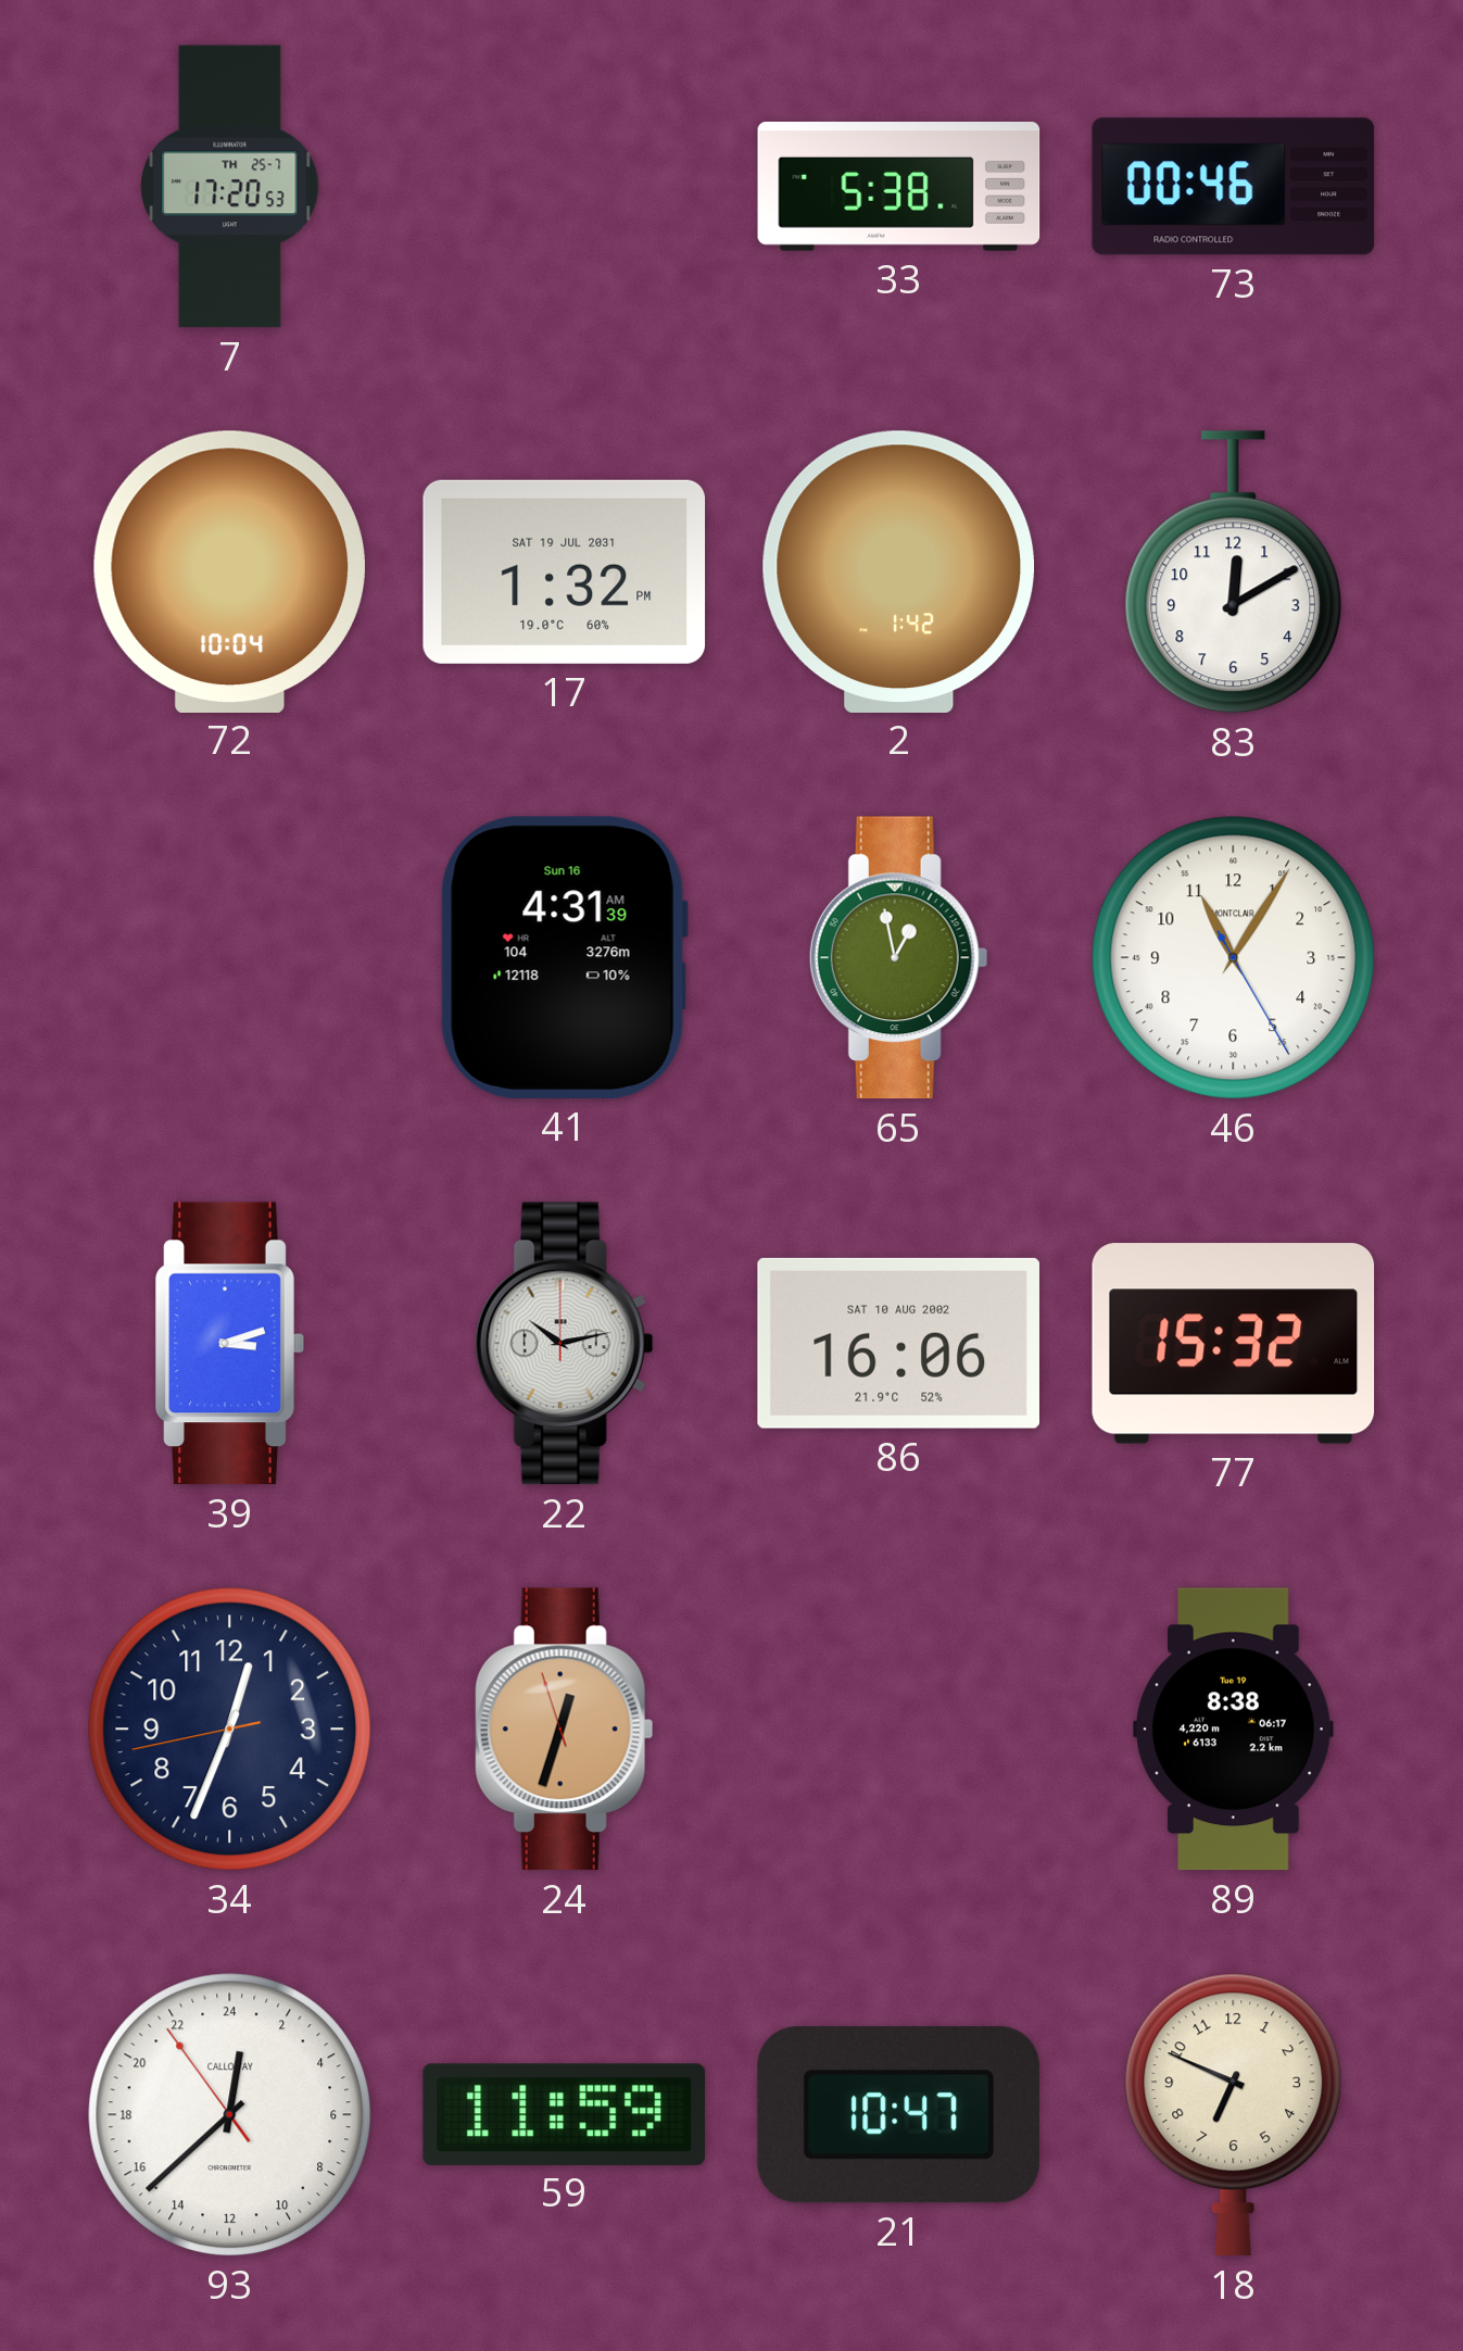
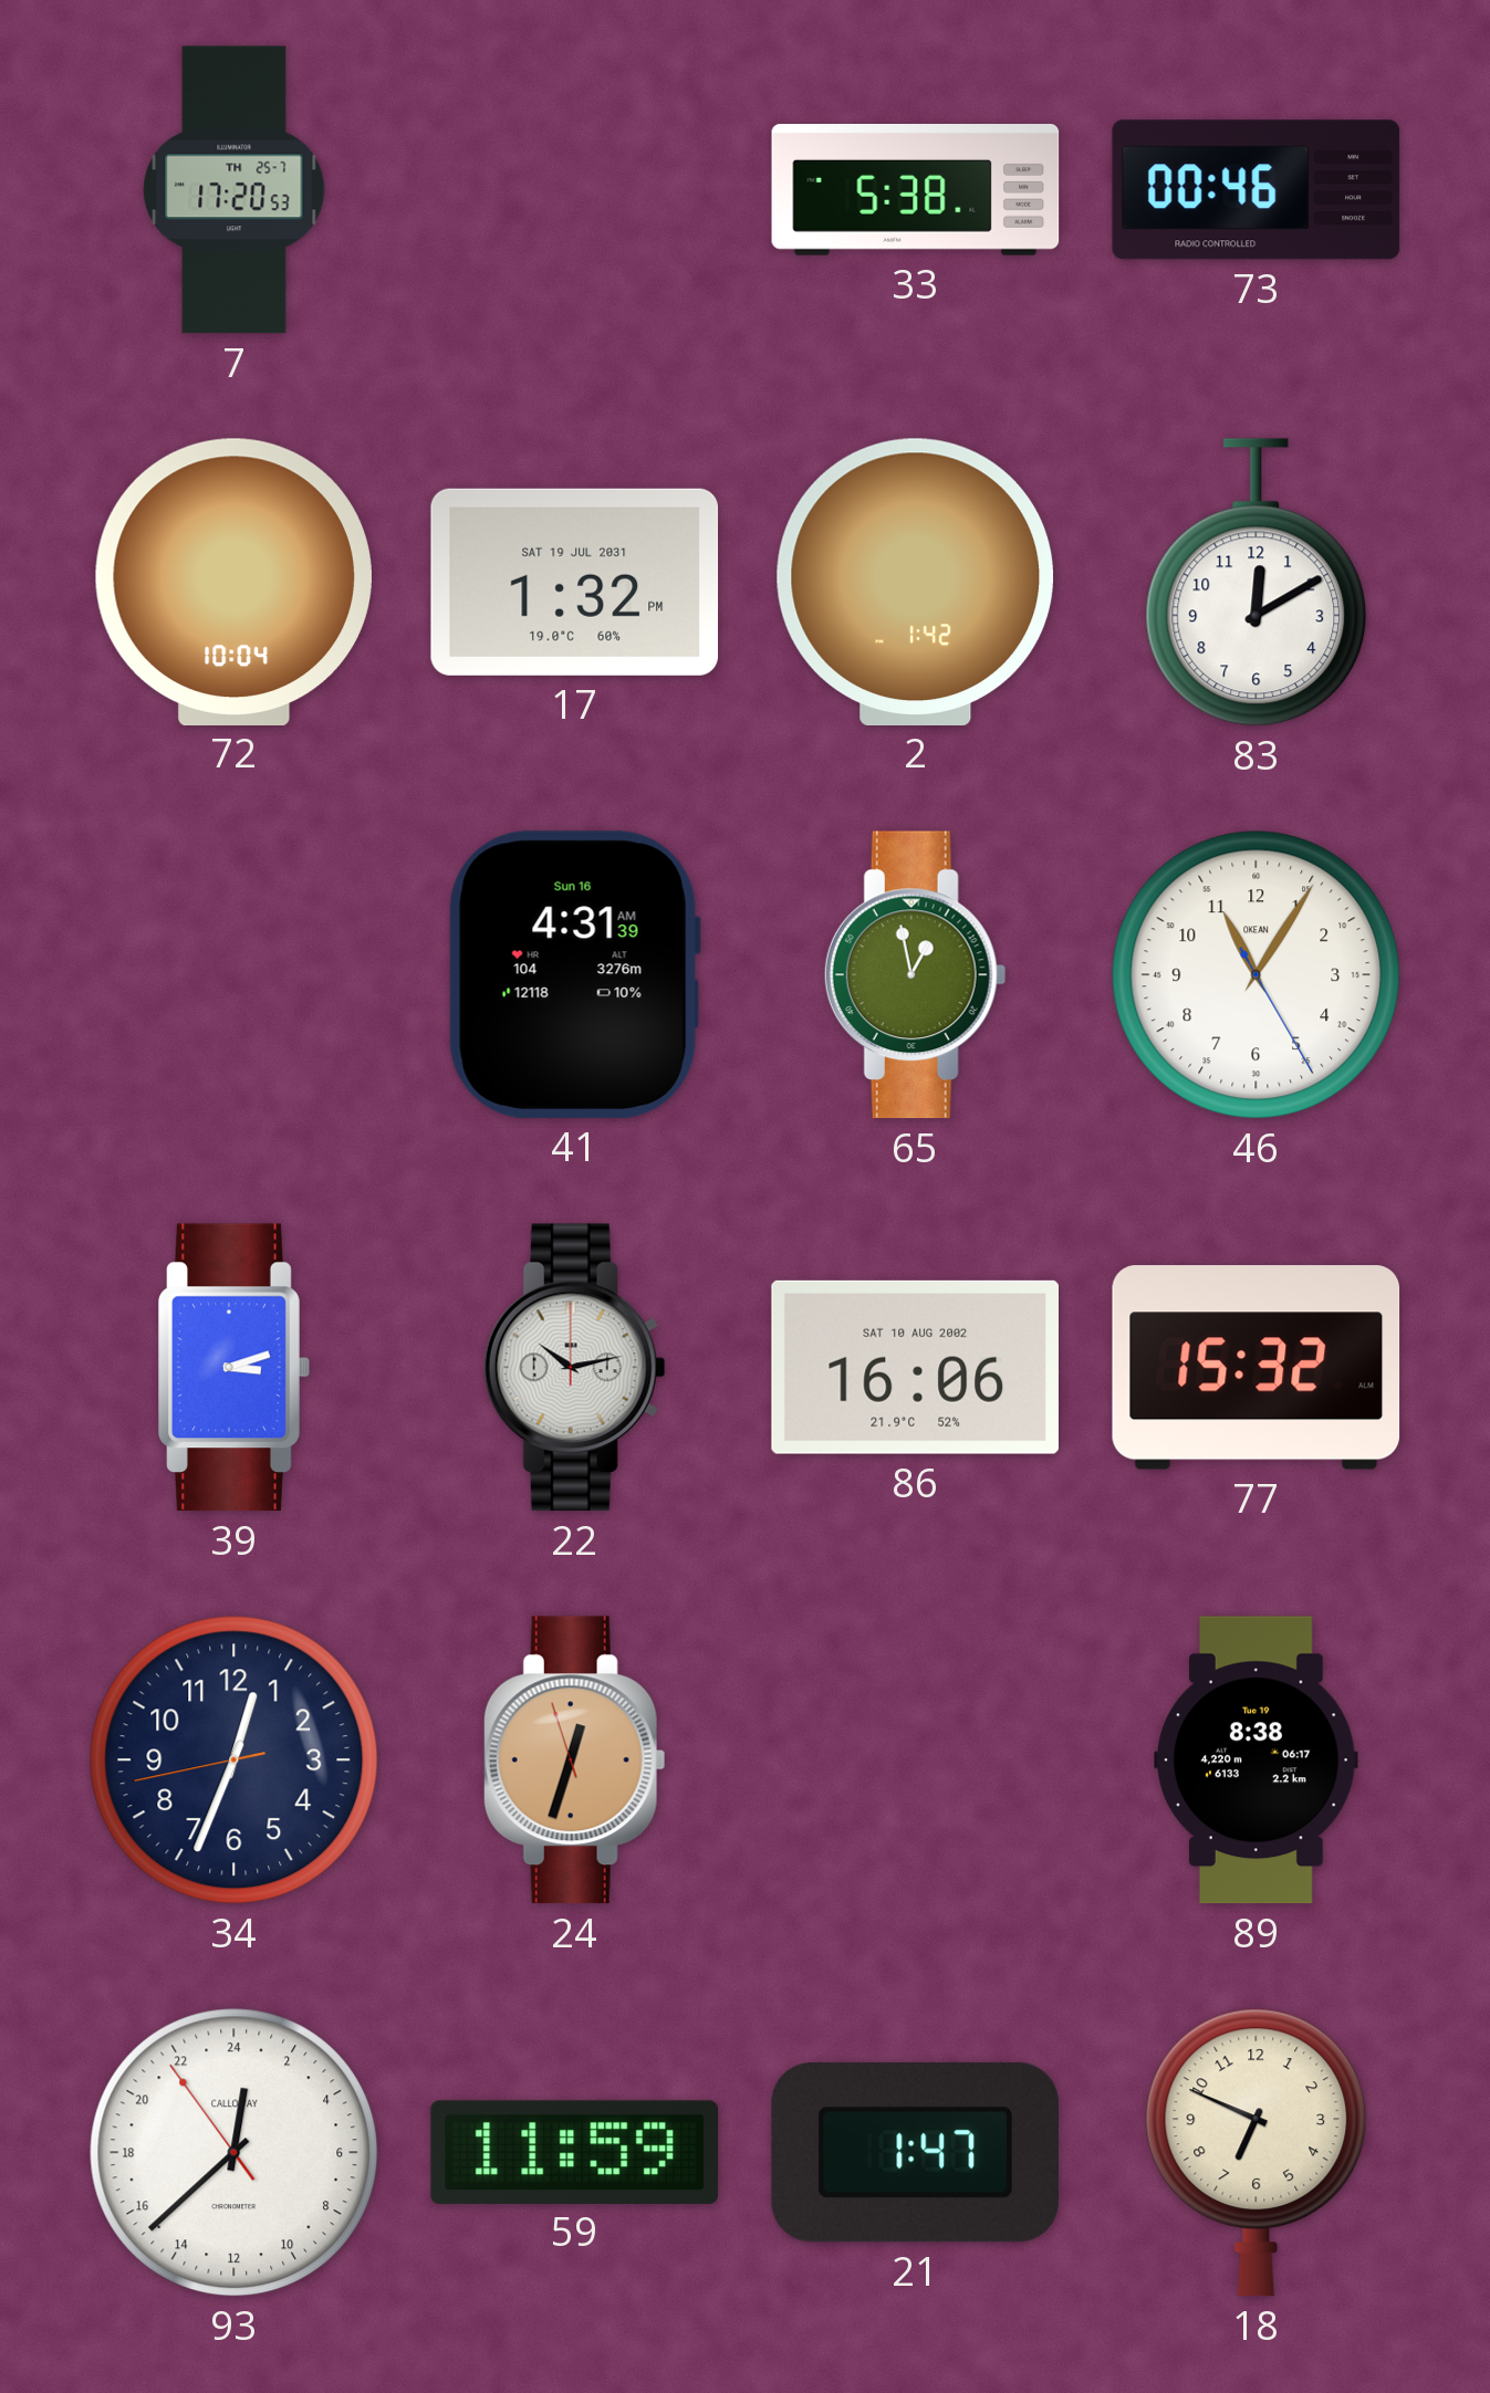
46 brand: MONTCLAIR -> OKEAN
21: 10:47 -> 1:47
